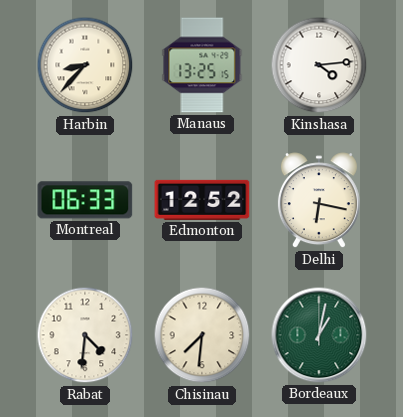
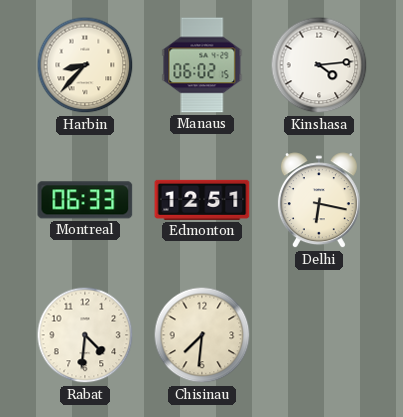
Manaus: 13:25 -> 06:02
Edmonton: 12:52 -> 12:51
Bordeaux: 1:02 -> none
